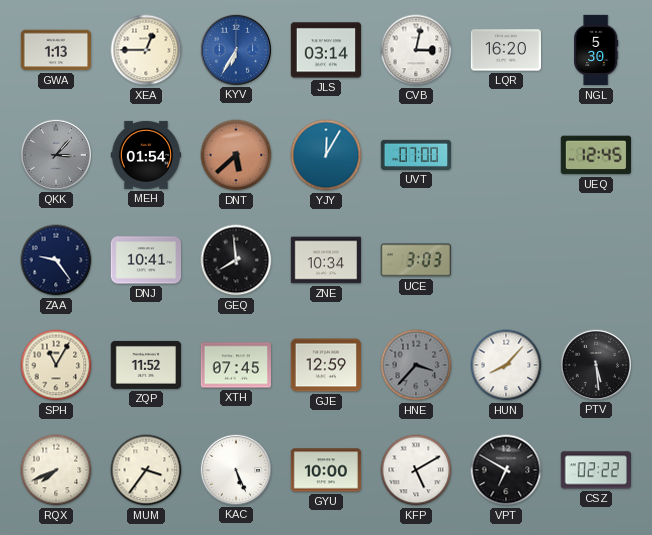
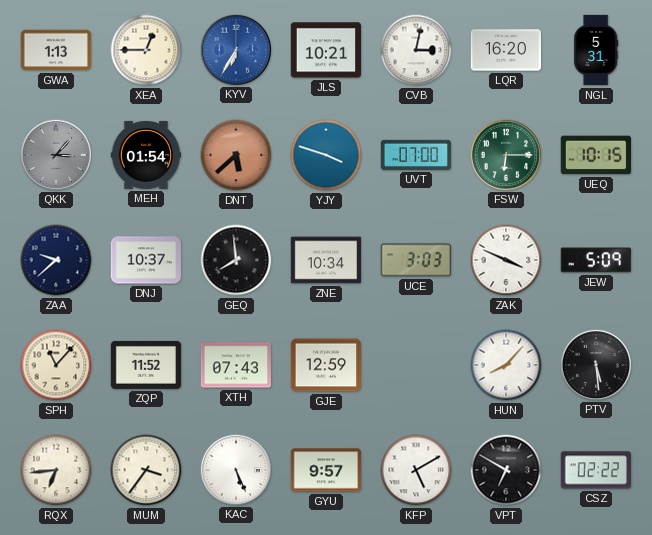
JLS: 03:14 -> 10:21
NGL: 5:30 -> 5:31
YJY: 12:05 -> 3:48
FSW: none -> 6:15
UEQ: 12:45 -> 10:15
ZAA: 9:24 -> 9:38
DNJ: 10:41 -> 10:37
ZAK: none -> 3:49
JEW: none -> 5:09
SPH: 11:05 -> 11:07
XTH: 07:45 -> 07:43
HNE: 3:37 -> none
RQX: 7:41 -> 6:44
GYU: 10:00 -> 9:57
